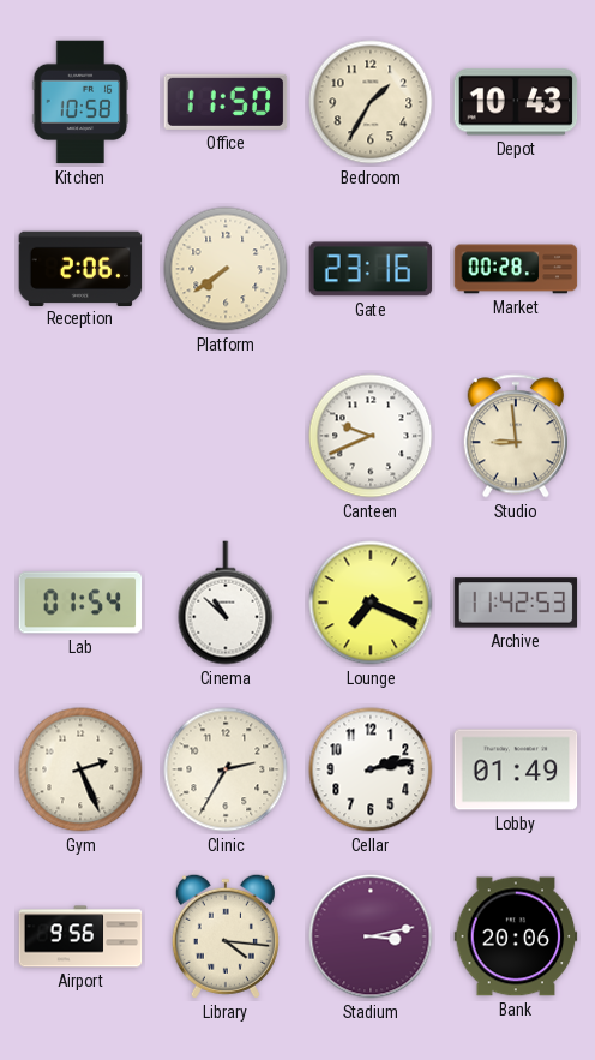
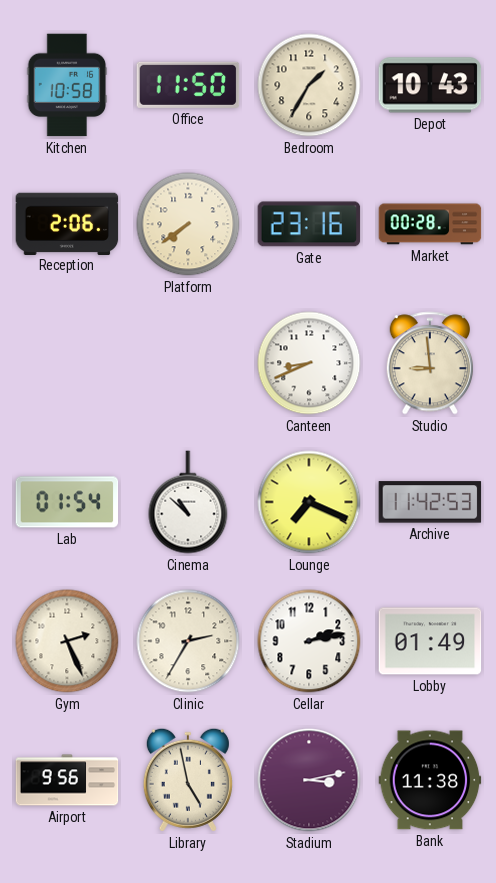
Canteen: 9:41 -> 8:41
Library: 4:16 -> 4:58
Bank: 20:06 -> 11:38
